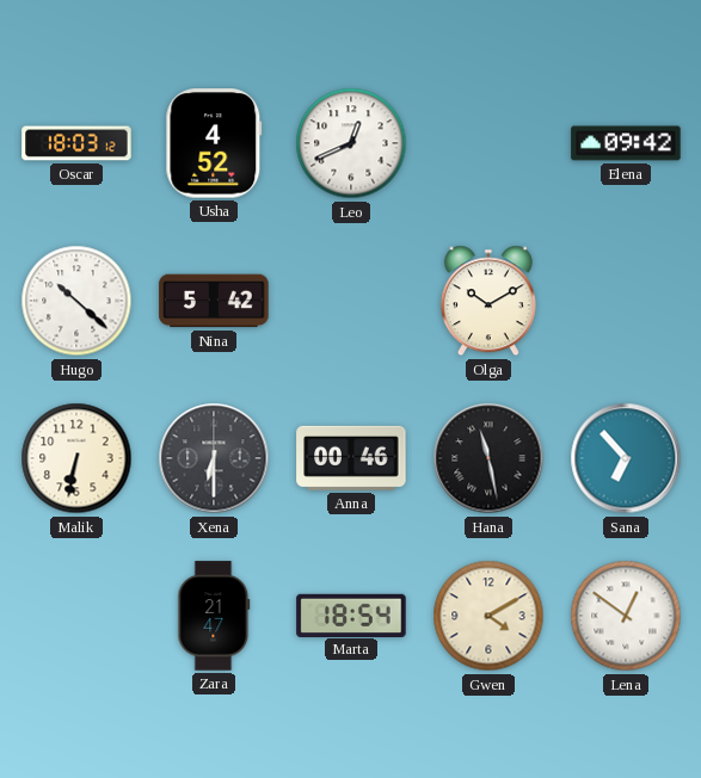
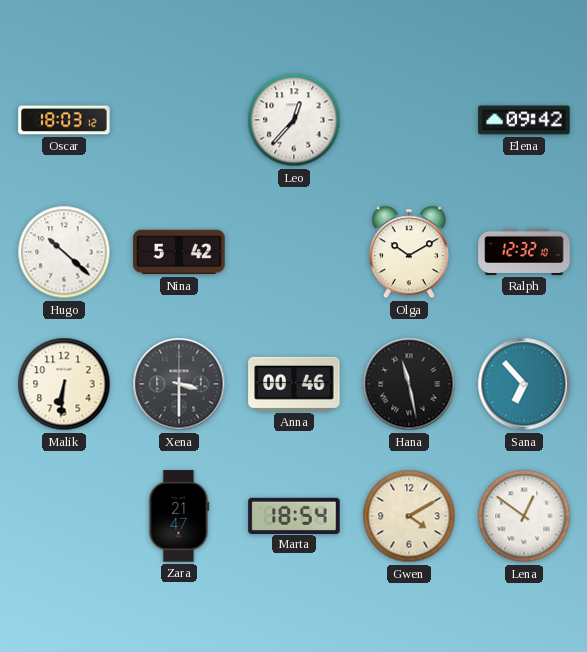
Usha: 4:52 -> none
Leo: 12:41 -> 12:37
Ralph: none -> 12:32
Malik: 6:32 -> 6:31
Xena: 6:30 -> 3:30
